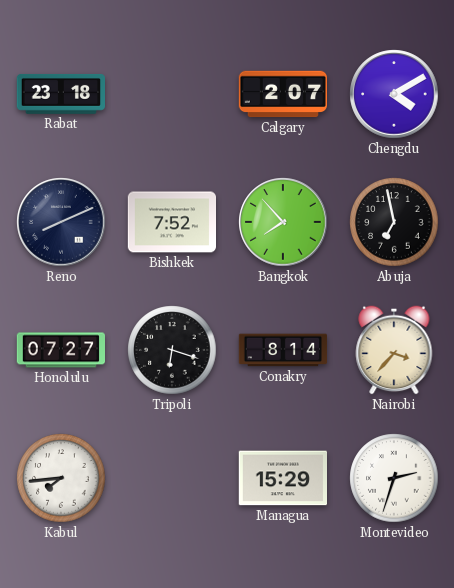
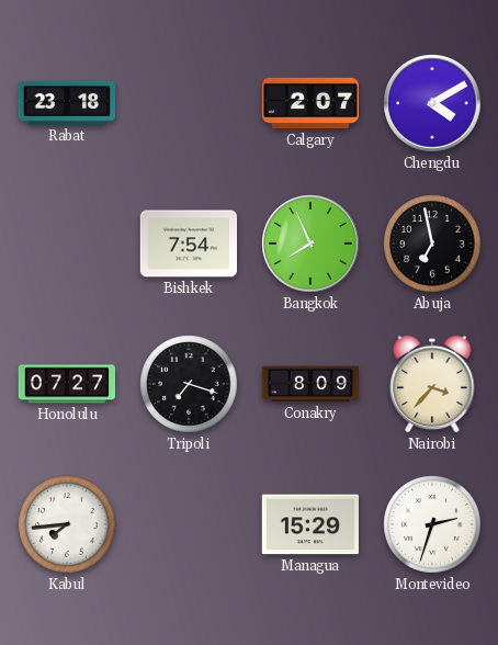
Reno: 8:11 -> none
Bishkek: 7:52 -> 7:54
Bangkok: 7:53 -> 7:56
Tripoli: 6:18 -> 7:18
Conakry: 8:14 -> 8:09
